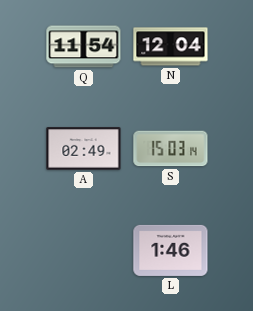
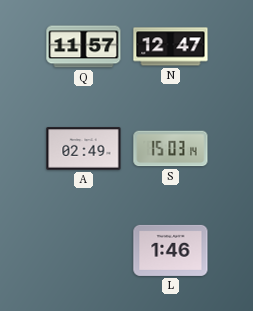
Q: 11:54 -> 11:57
N: 12:04 -> 12:47
